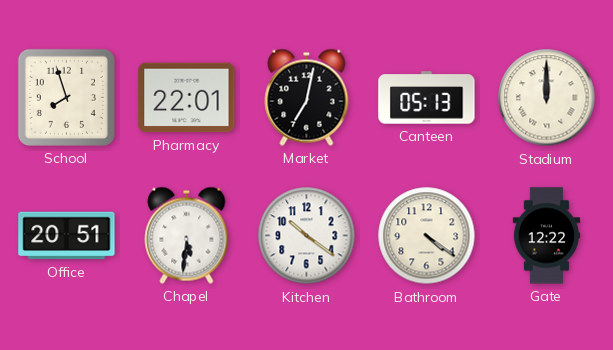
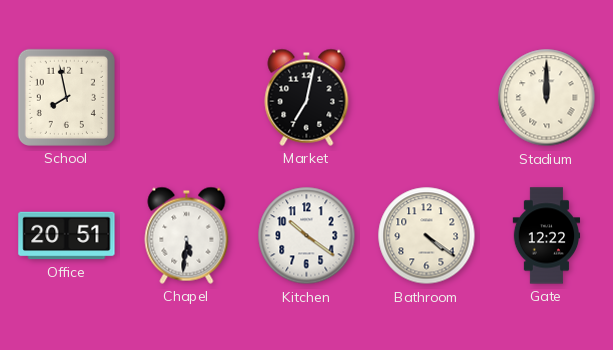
School: 7:57 -> 7:58
Pharmacy: 22:01 -> none
Canteen: 05:13 -> none
